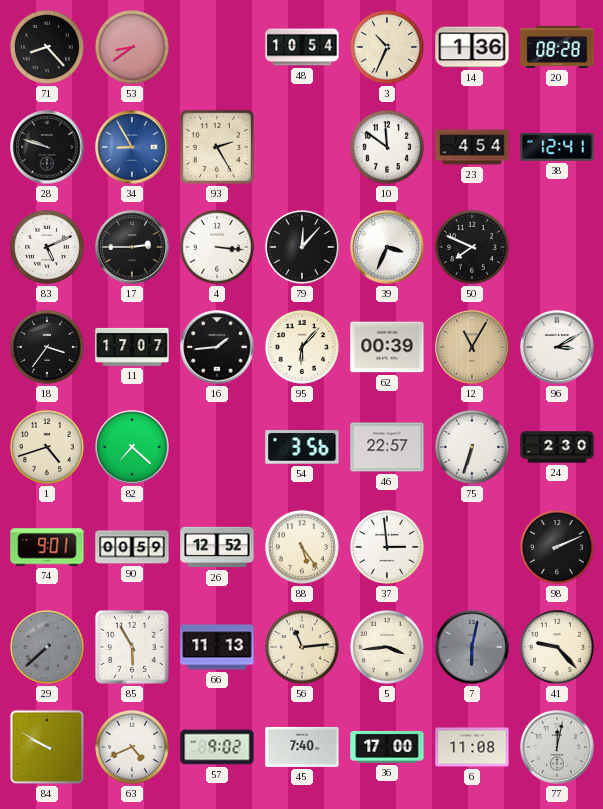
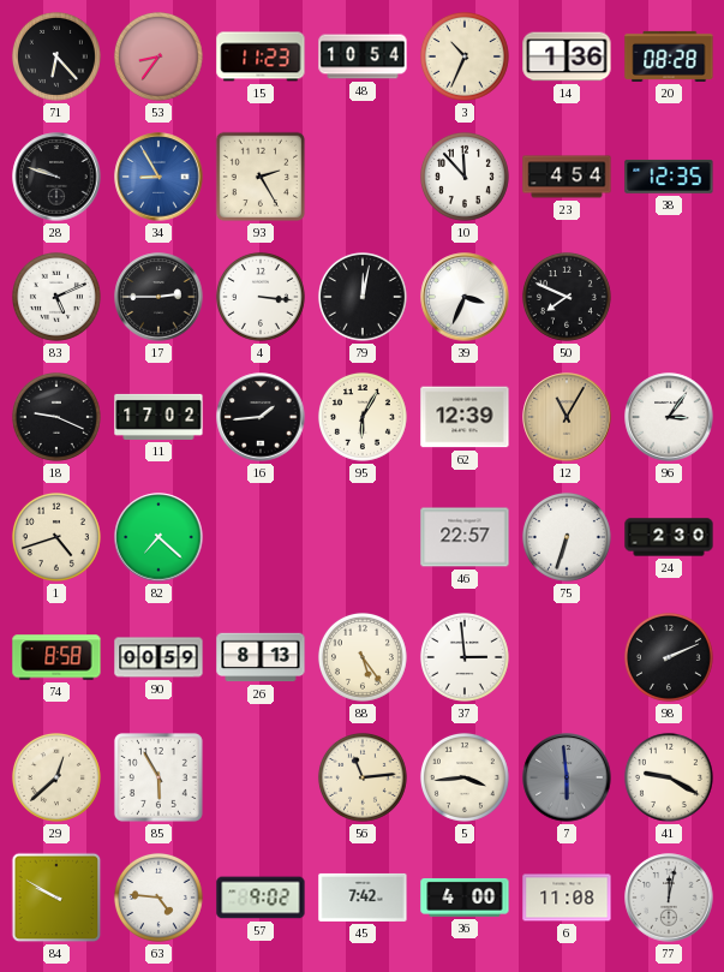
71: 8:23 -> 6:23
53: 8:39 -> 8:36
15: none -> 11:23
10: 11:51 -> 11:53
38: 12:41 -> 12:35
79: 12:07 -> 12:02
18: 3:36 -> 9:19
11: 17:07 -> 17:02
95: 6:07 -> 6:05
62: 00:39 -> 12:39
96: 3:10 -> 3:06
54: 3:56 -> none
74: 9:01 -> 8:58
26: 12:52 -> 8:13
29: 7:38 -> 12:38
29 dial: grey -> cream
66: 11:13 -> none
7: 6:02 -> 5:59
41: 9:23 -> 9:20
63: 4:41 -> 4:46
45: 7:40 -> 7:42
36: 17:00 -> 4:00
